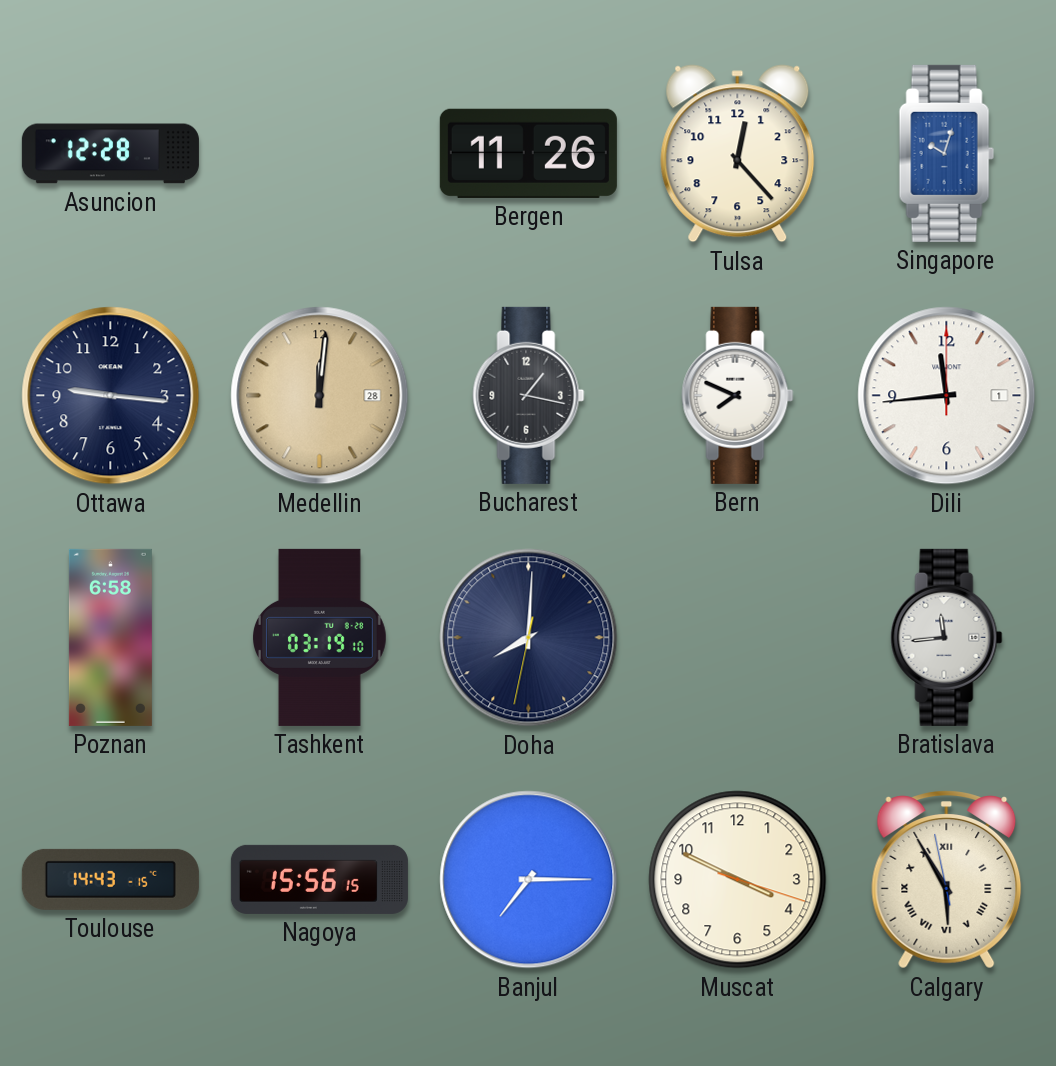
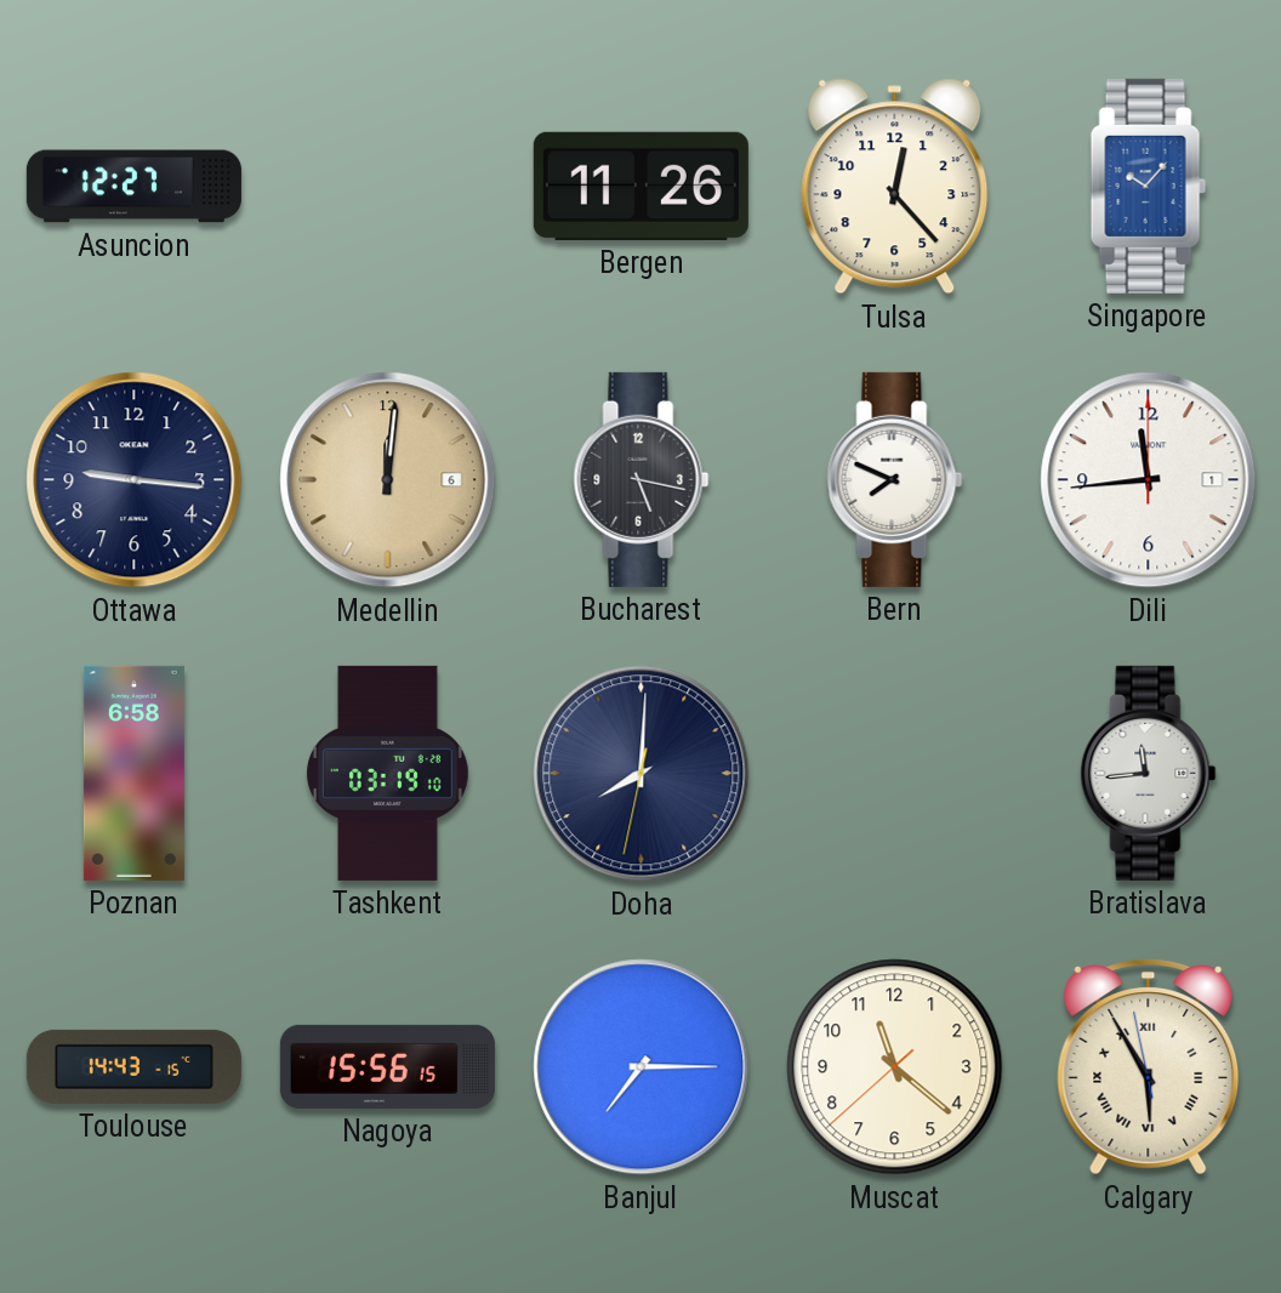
Asuncion: 12:28 -> 12:27
Singapore: 10:03 -> 10:07
Medellin date: 28 -> 6
Bucharest: 1:17 -> 5:17
Muscat: 3:49 -> 11:21
